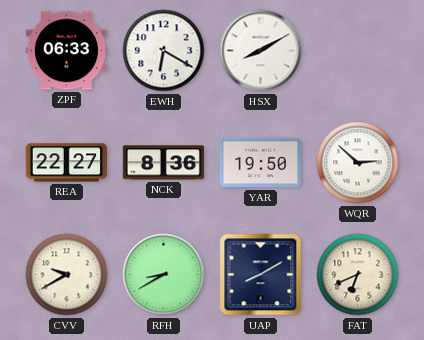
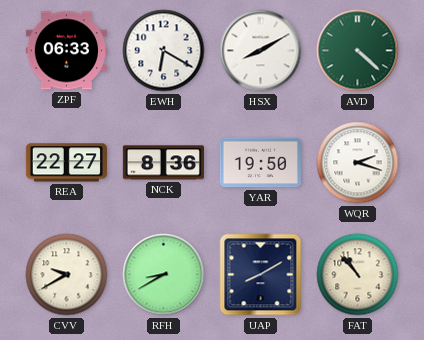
AVD: none -> 4:22
WQR: 2:52 -> 2:18
FAT: 6:41 -> 10:53
